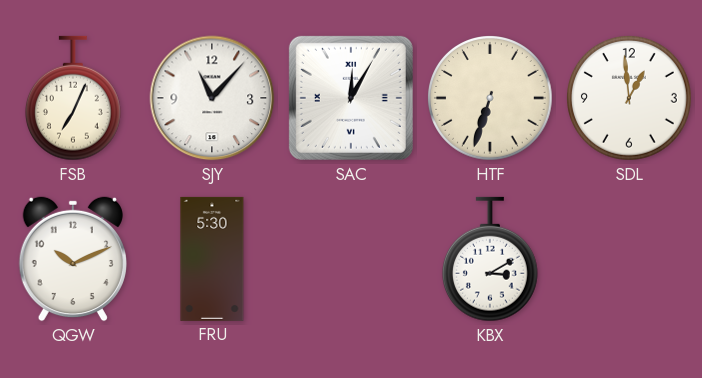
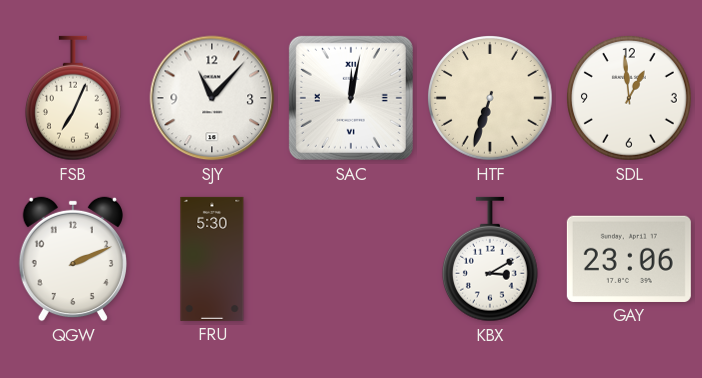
SAC: 12:05 -> 12:02
QGW: 10:11 -> 2:11
GAY: none -> 23:06
